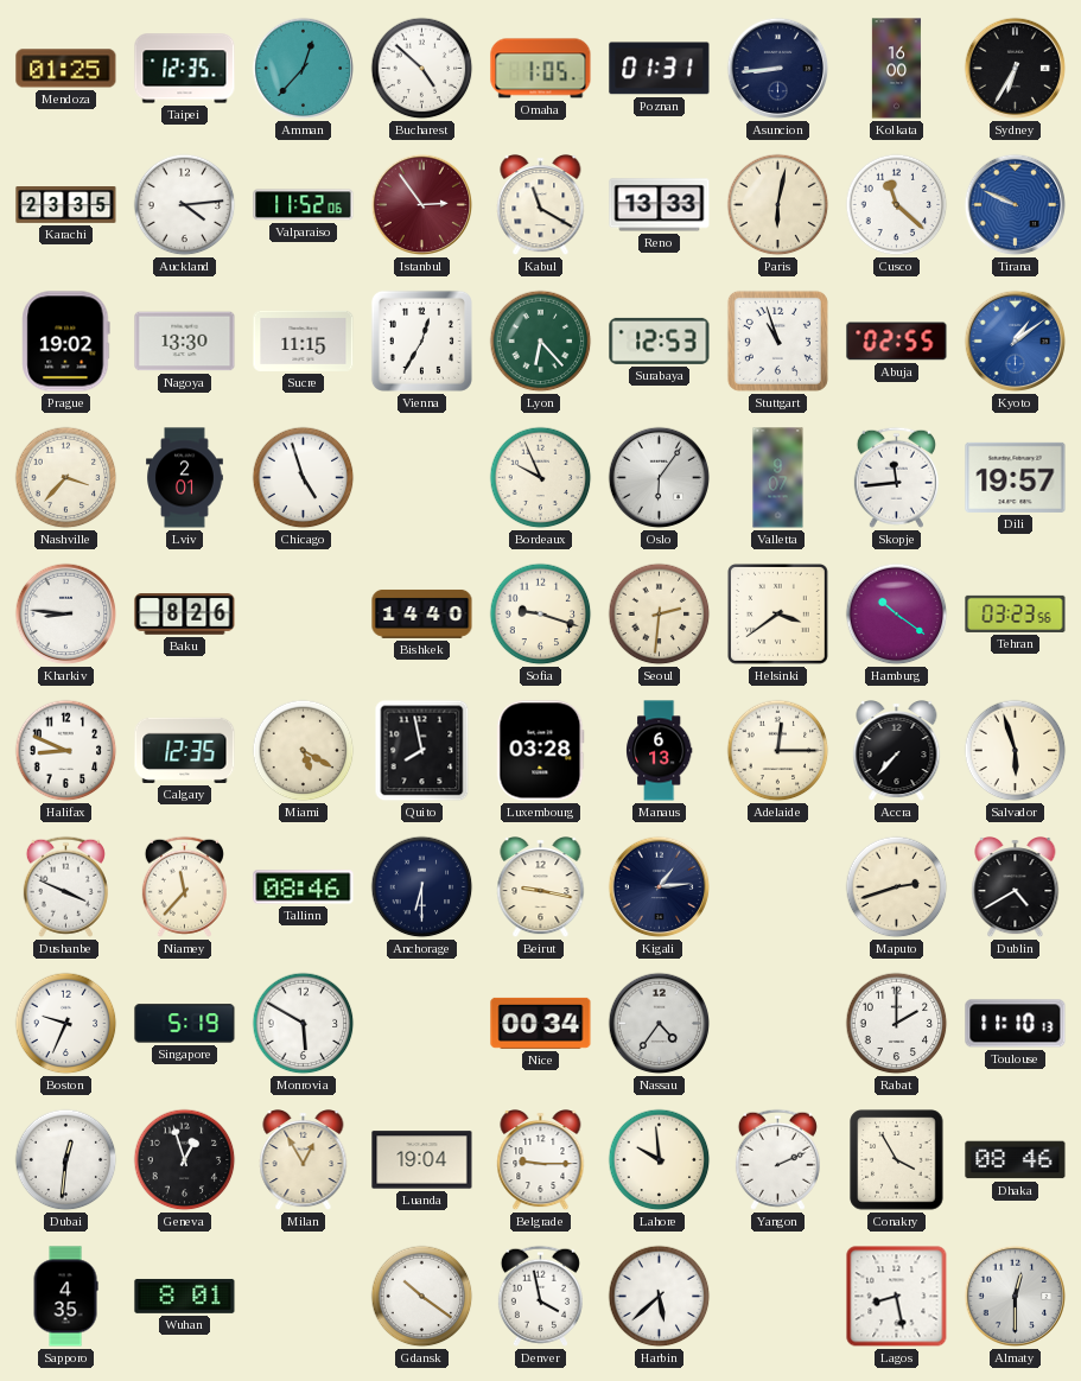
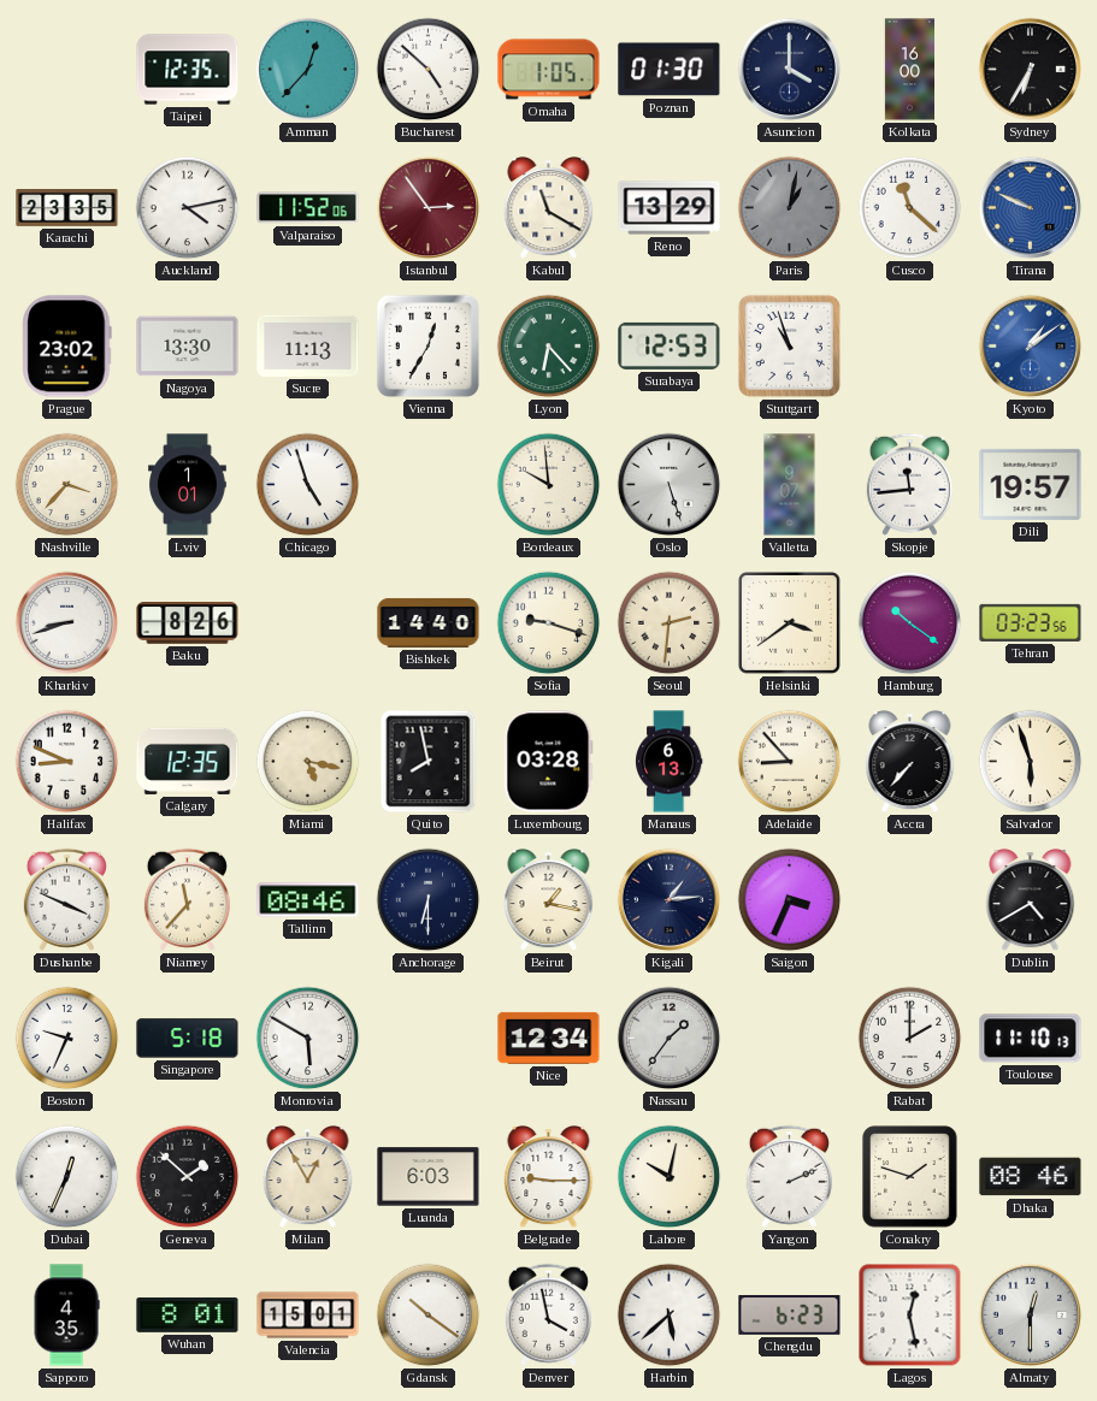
Mendoza: 01:25 -> none
Poznan: 01:31 -> 01:30
Asuncion: 8:44 -> 4:00
Auckland: 4:14 -> 4:13
Reno: 13:33 -> 13:29
Paris: 6:02 -> 1:02
Paris dial: cream -> grey
Prague: 19:02 -> 23:02
Sucre: 11:15 -> 11:13
Abuja: 02:55 -> none
Lviv: 2:01 -> 1:01
Bordeaux: 9:56 -> 9:59
Oslo: 6:06 -> 5:27
Kharkiv: 8:46 -> 8:42
Miami: 5:20 -> 5:17
Adelaide: 12:15 -> 8:53
Beirut: 9:17 -> 1:17
Saigon: none -> 3:34
Maputo: 2:42 -> none
Singapore: 5:19 -> 5:18
Nice: 00:34 -> 12:34
Nassau: 4:36 -> 1:36
Dubai: 12:31 -> 12:34
Geneva: 12:57 -> 1:52
Luanda: 19:04 -> 6:03
Lahore: 9:59 -> 10:02
Conakry: 3:55 -> 1:48
Valencia: none -> 15:01
Chengdu: none -> 6:23
Lagos: 8:28 -> 12:28
